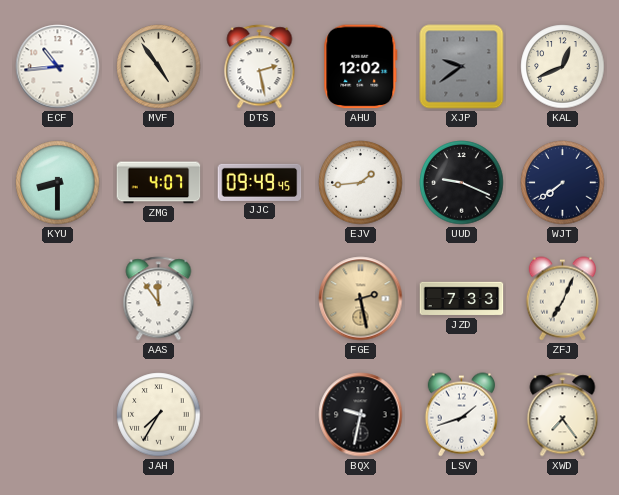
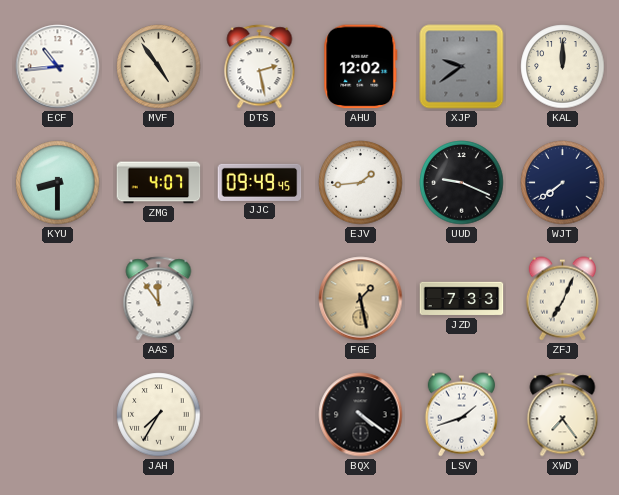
KAL: 12:41 -> 12:00
FGE: 2:28 -> 1:28
BQX: 9:32 -> 4:21
